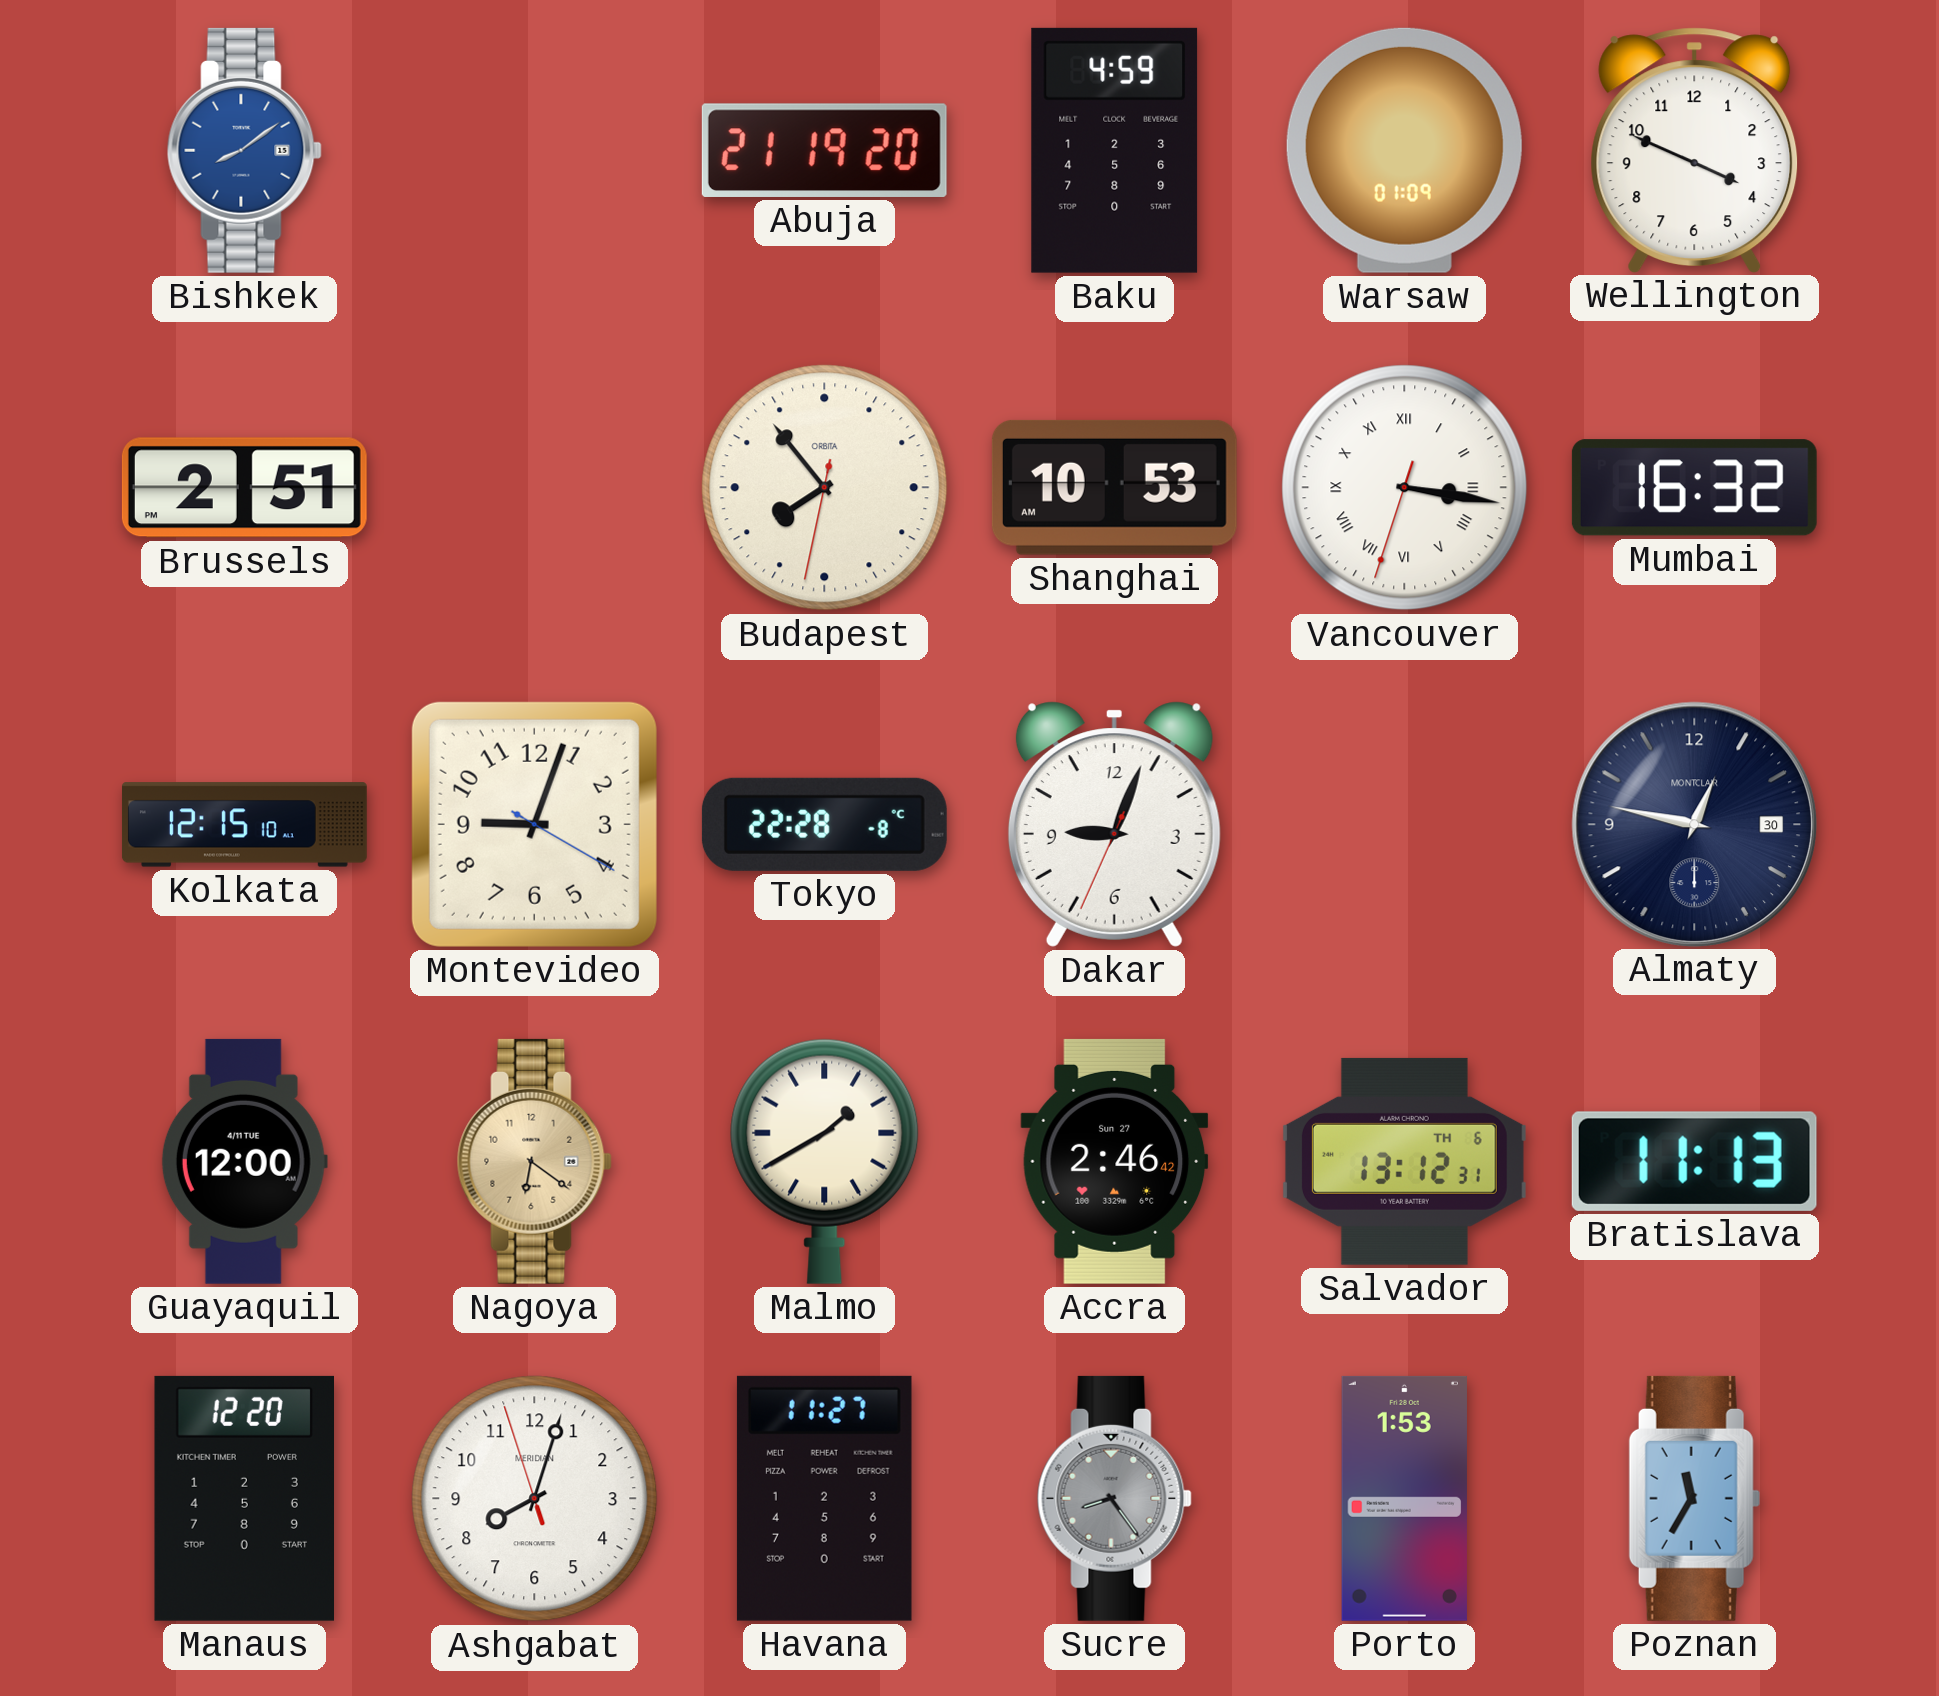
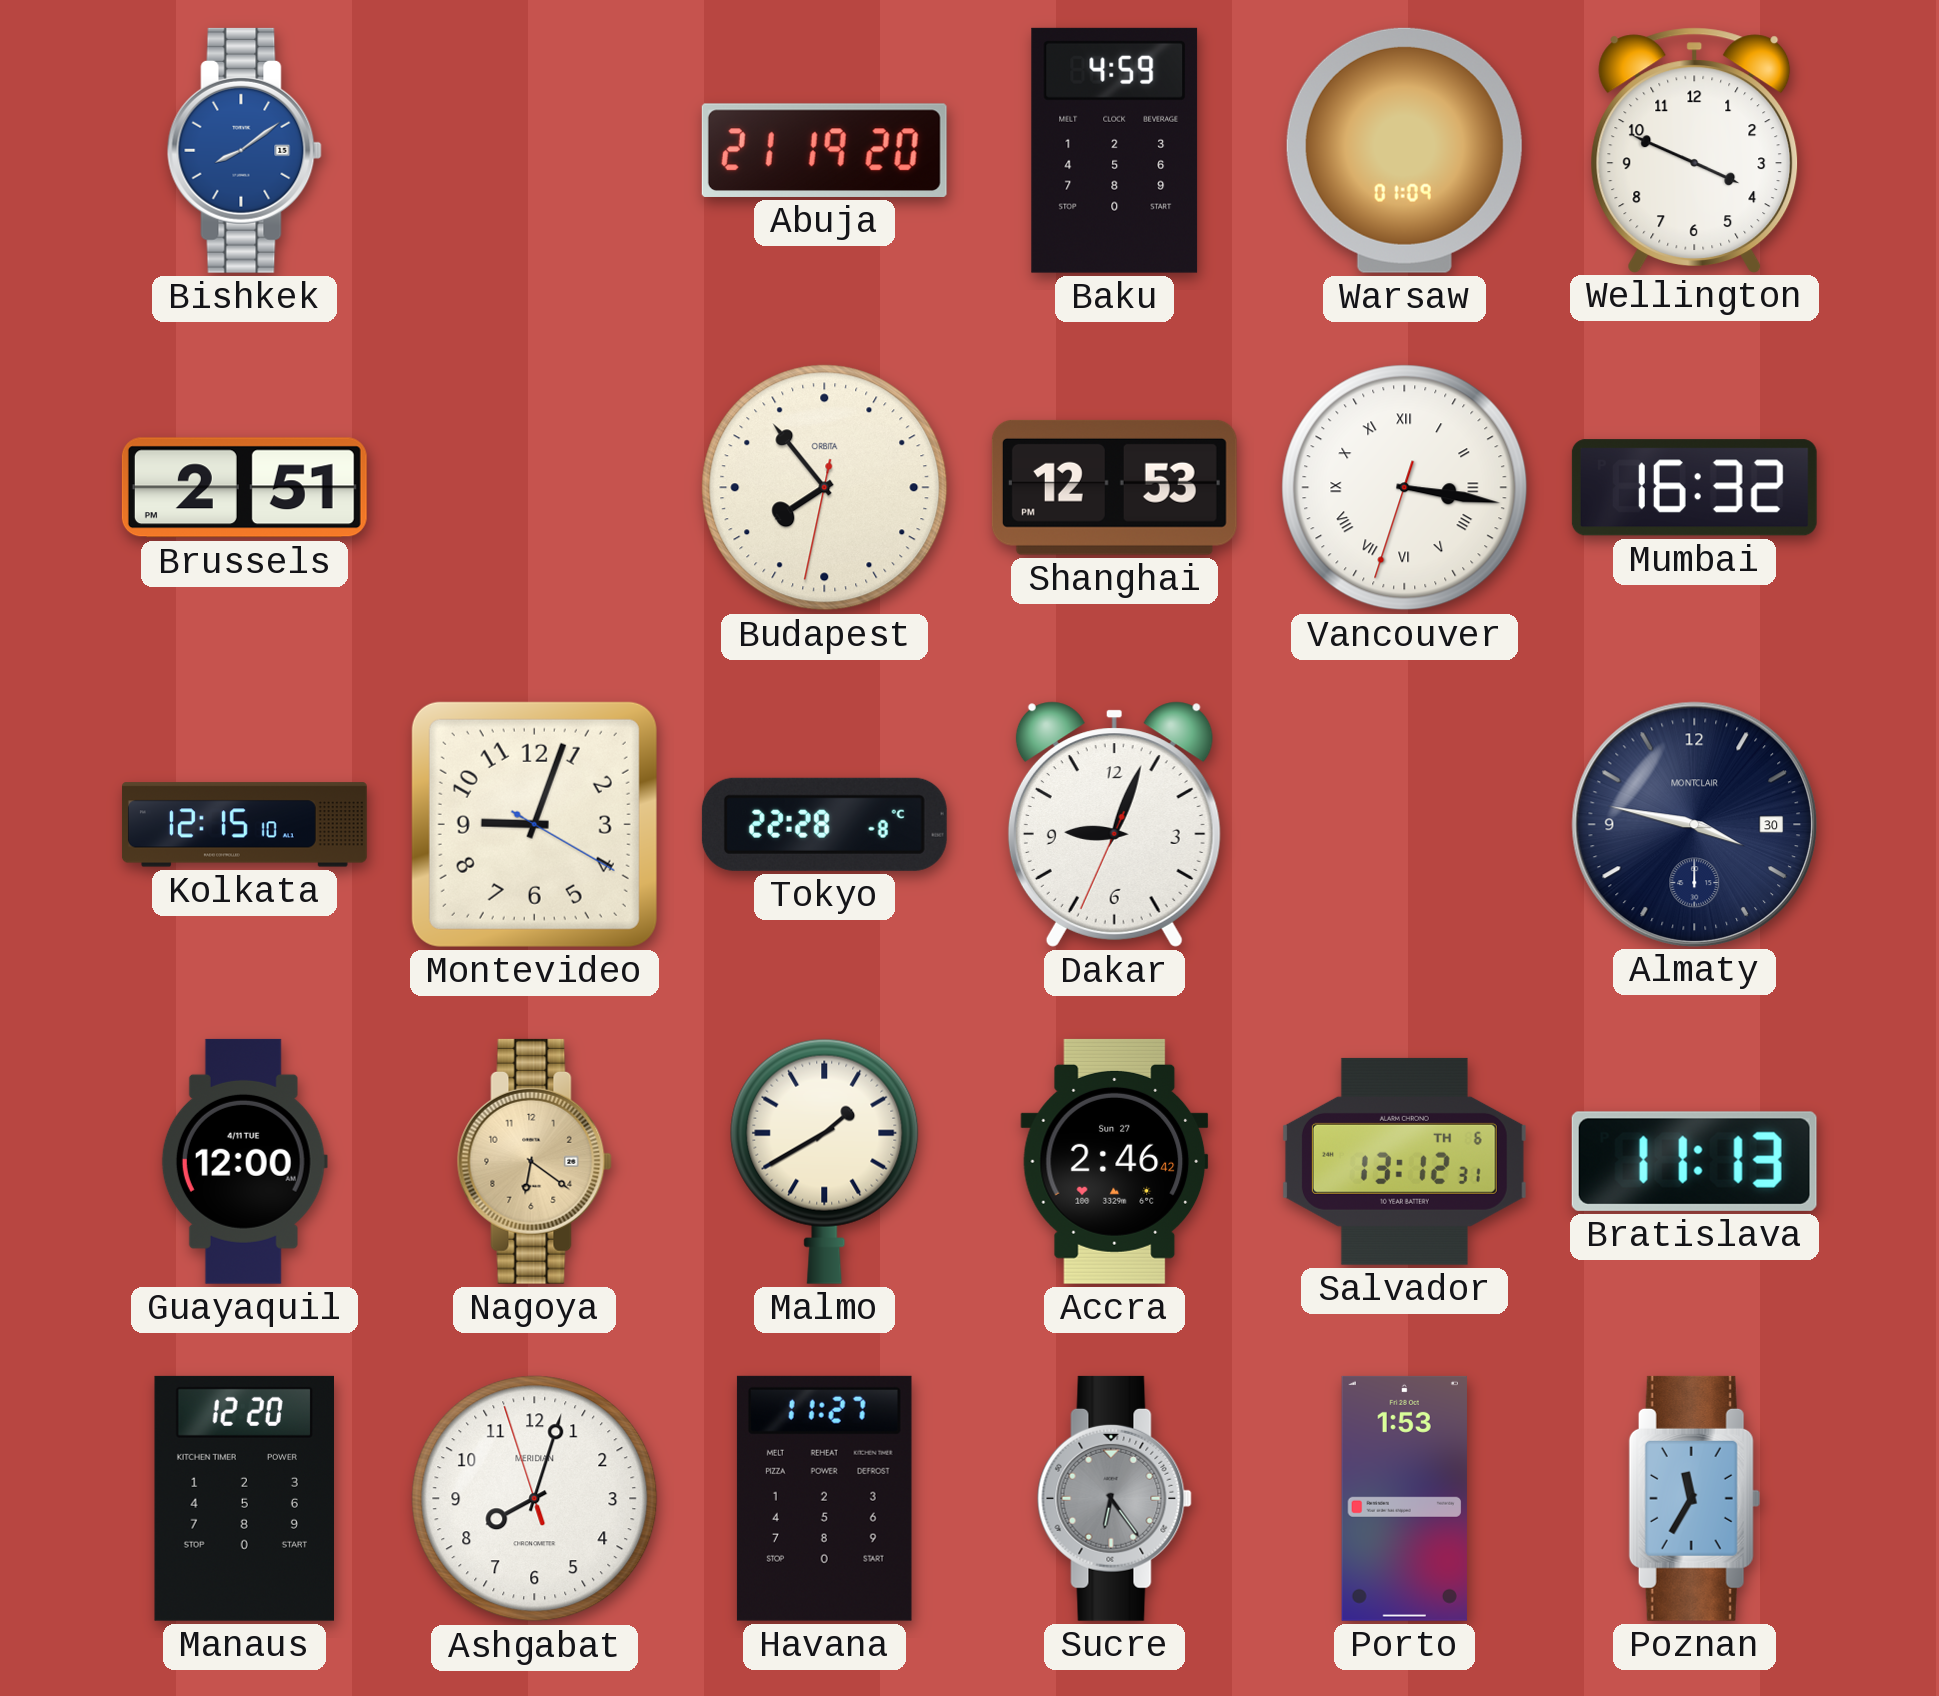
Shanghai: 10:53 -> 12:53
Almaty: 12:47 -> 3:47
Sucre: 8:24 -> 6:24
